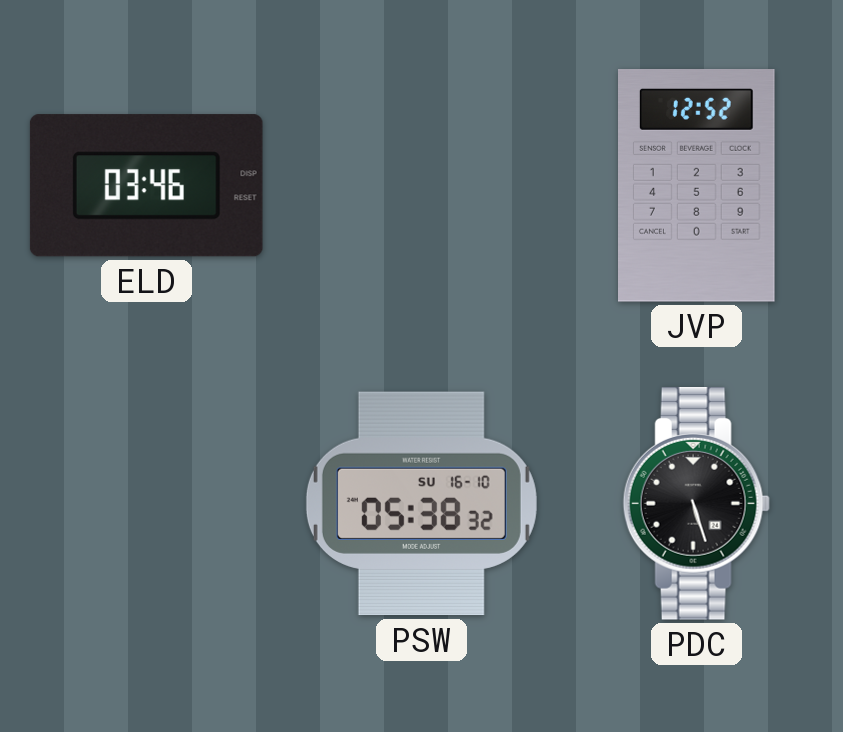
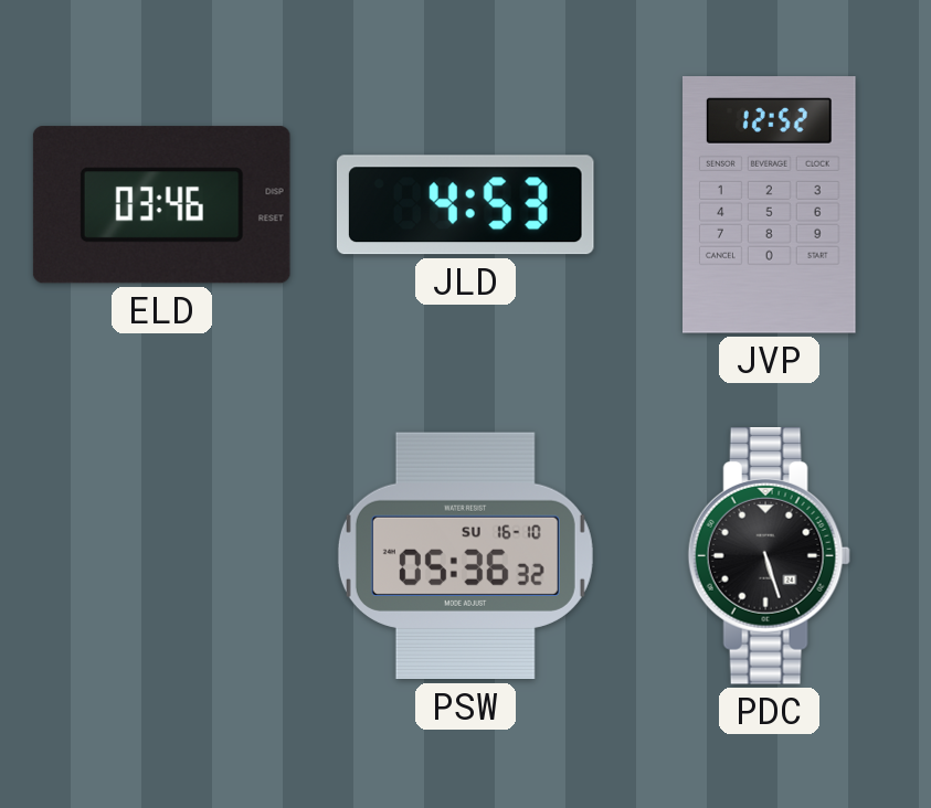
JLD: none -> 4:53
PSW: 05:38 -> 05:36
